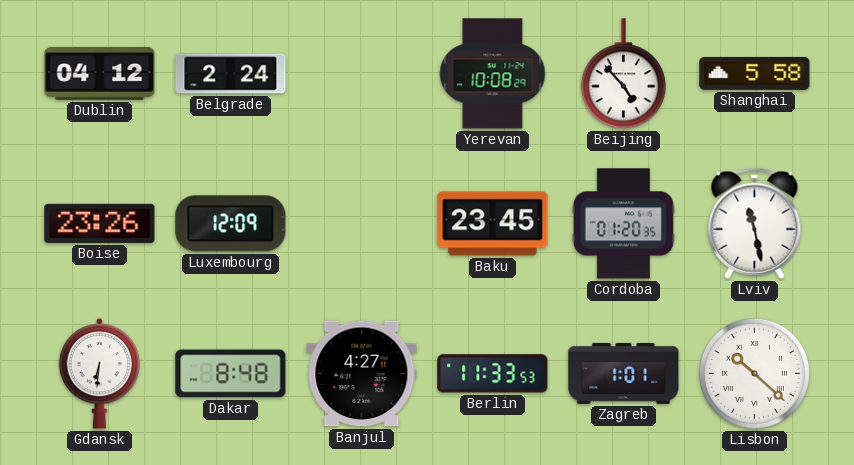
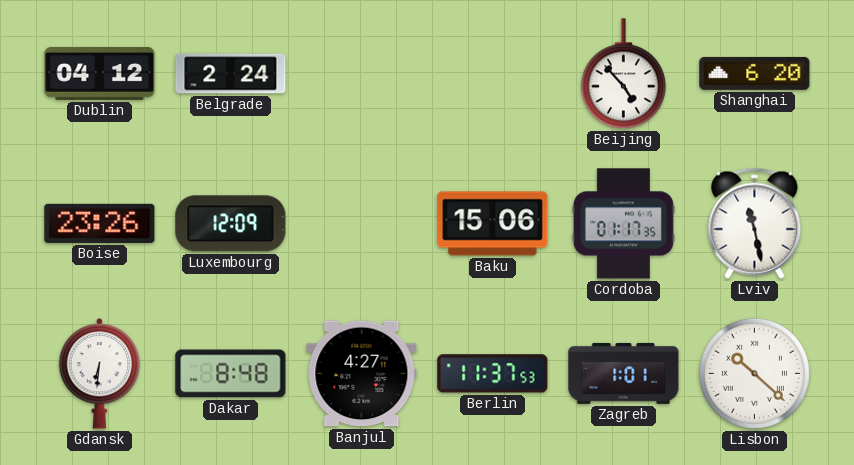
Yerevan: 10:08 -> none
Shanghai: 5:58 -> 6:20
Baku: 23:45 -> 15:06
Cordoba: 01:20 -> 01:17
Berlin: 11:33 -> 11:37
